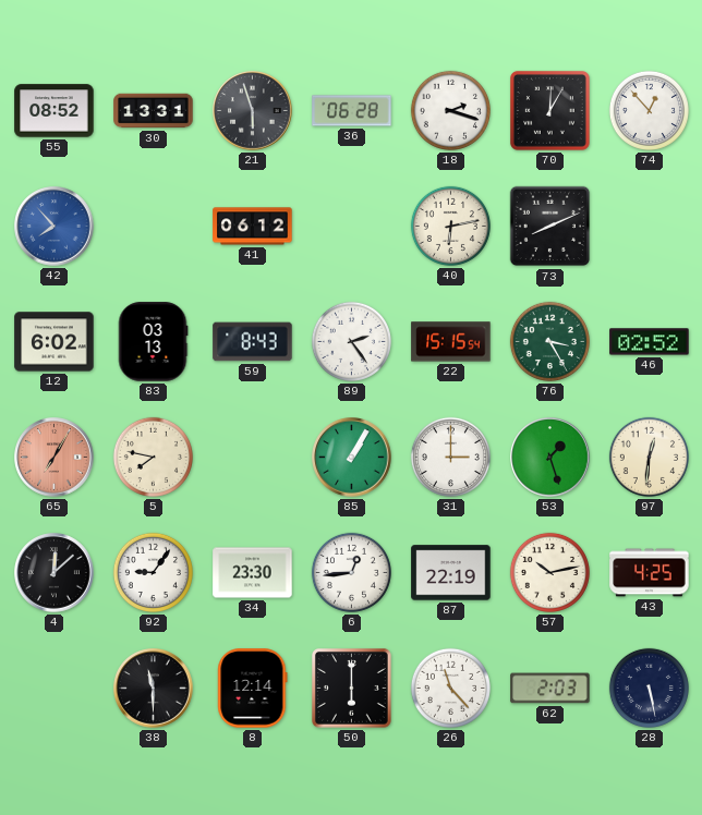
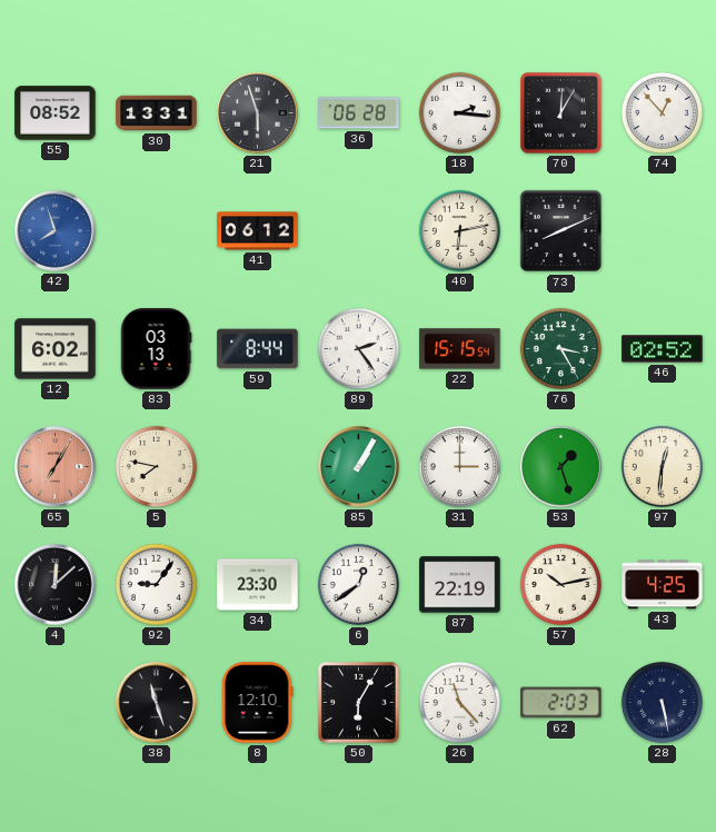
18: 2:18 -> 2:16
42: 7:53 -> 7:57
59: 8:43 -> 8:44
6: 12:44 -> 12:39
38: 11:30 -> 11:27
8: 12:14 -> 12:10
50: 6:00 -> 6:05
